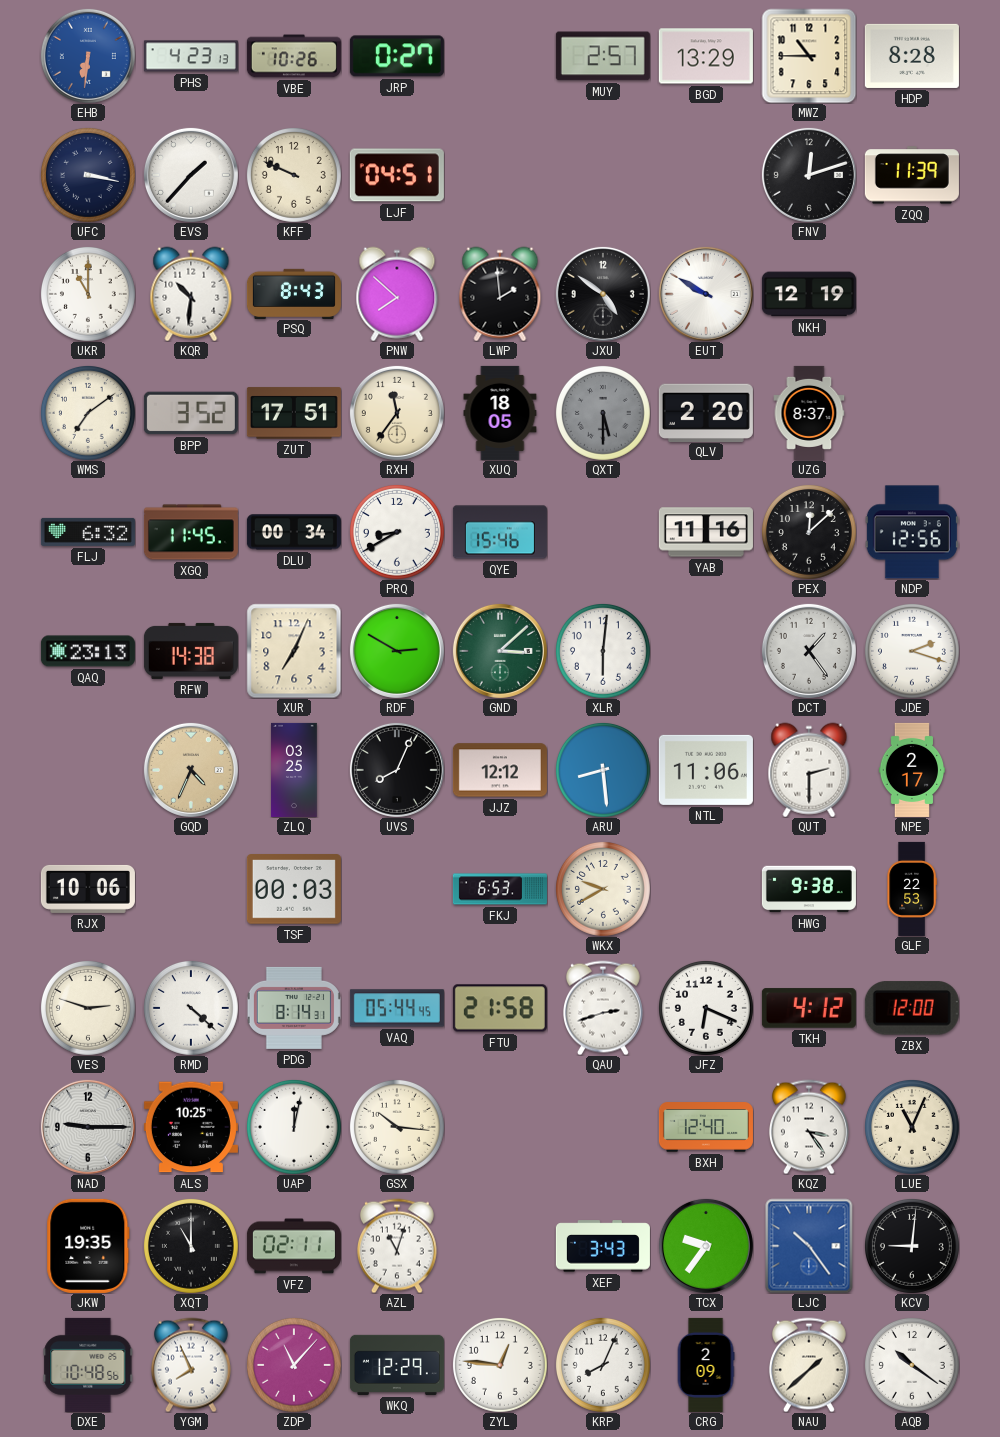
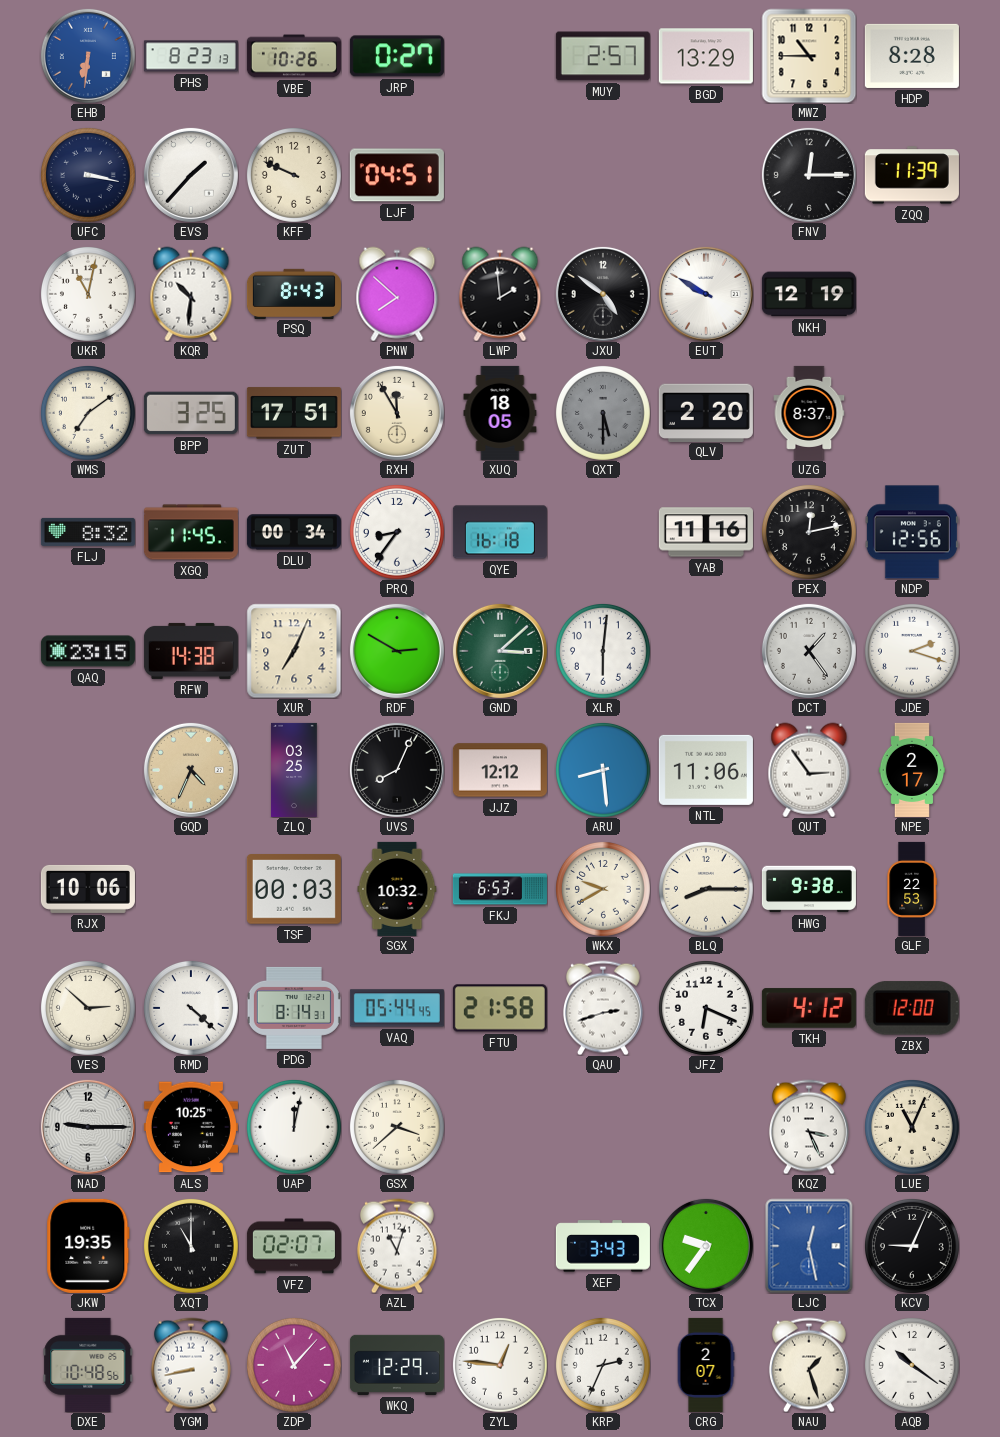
PHS: 4:23 -> 8:23
FNV: 12:12 -> 12:15
UKR: 11:00 -> 11:02
BPP: 3:52 -> 3:25
RXH: 11:36 -> 11:55
FLJ: 6:32 -> 8:32
PRQ: 8:40 -> 8:36
QYE: 15:46 -> 16:18
PEX: 12:08 -> 12:13
QAQ: 23:13 -> 23:15
QUT: 2:30 -> 2:54
SGX: none -> 10:32
BLQ: none -> 8:15
VES: 2:48 -> 2:52
GSX: 10:16 -> 3:38
BXH: 12:40 -> none
KQZ: 3:24 -> 3:26
VFZ: 02:11 -> 02:07
LJC: 10:24 -> 12:28
KCV: 9:01 -> 9:04
YGM: 7:56 -> 8:43
KRP: 8:04 -> 2:34
CRG: 2:09 -> 2:07
NAU: 1:38 -> 1:27
